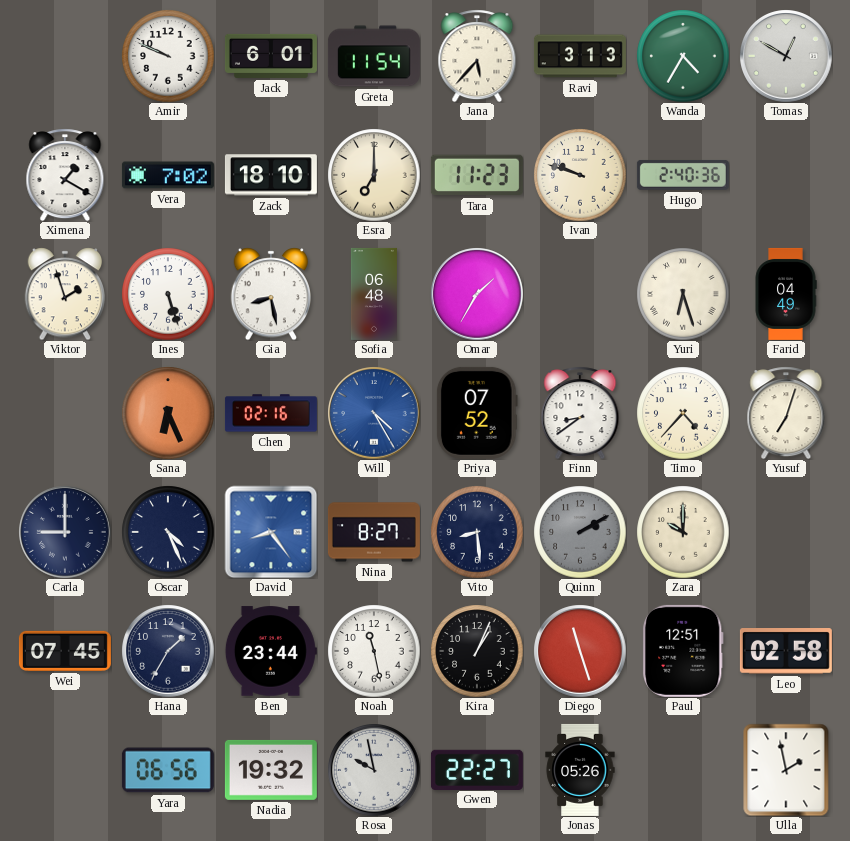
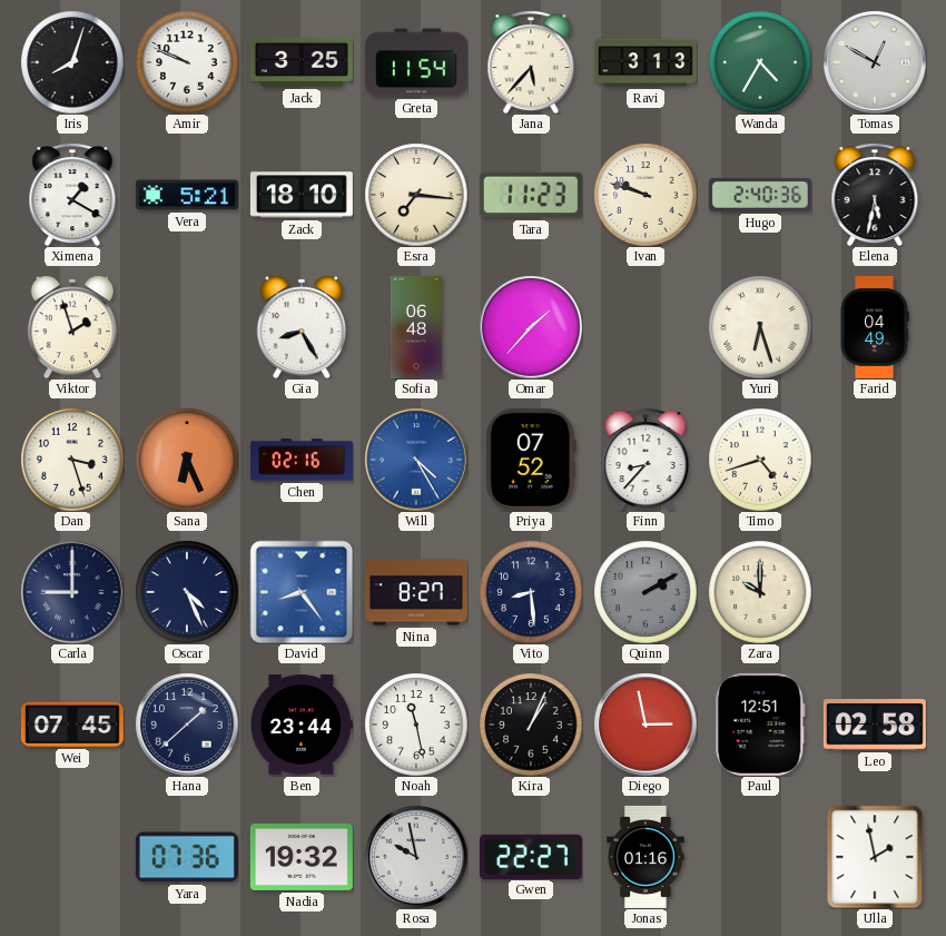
Iris: none -> 8:03
Jack: 6:01 -> 3:25
Vera: 7:02 -> 5:21
Esra: 7:00 -> 7:16
Elena: none -> 5:32
Ines: 5:27 -> none
Gia: 8:28 -> 8:25
Omar: 1:35 -> 1:37
Dan: none -> 3:27
Finn: 8:39 -> 8:37
Timo: 4:37 -> 4:42
Yusuf: 7:03 -> none
Hana: 1:35 -> 1:38
Diego: 11:27 -> 2:58
Yara: 06:56 -> 07:36
Jonas: 05:26 -> 01:16
